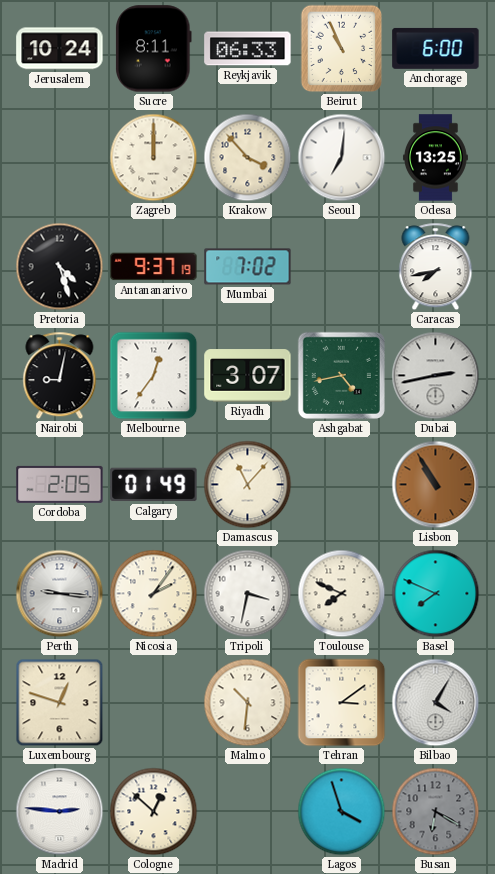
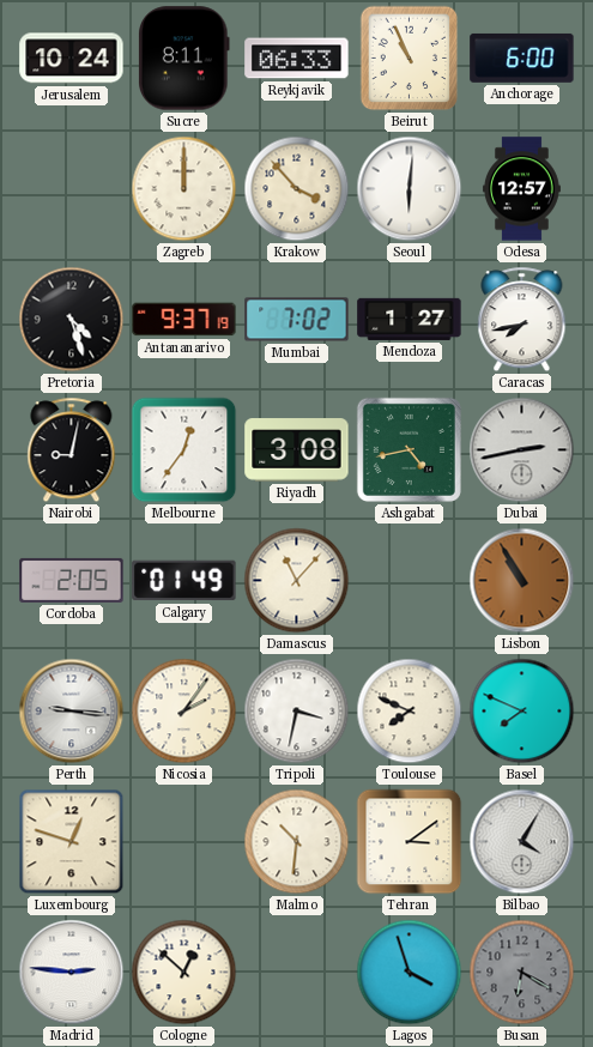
Seoul: 7:01 -> 6:01
Odesa: 13:25 -> 12:57
Mendoza: none -> 1:27
Riyadh: 3:07 -> 3:08
